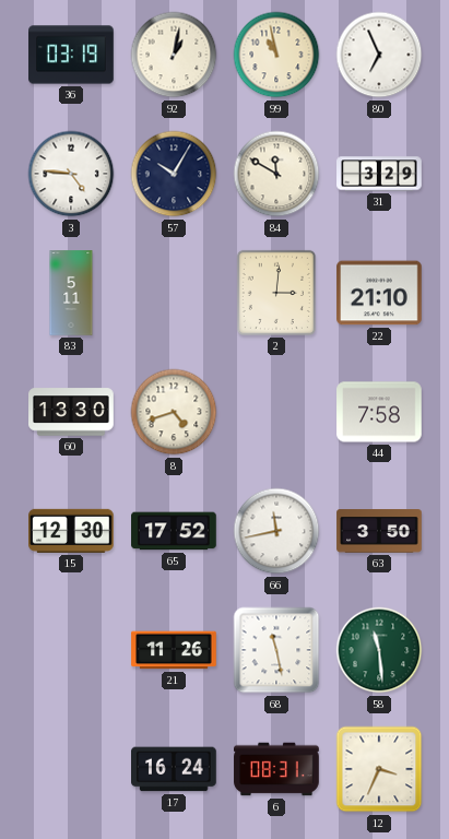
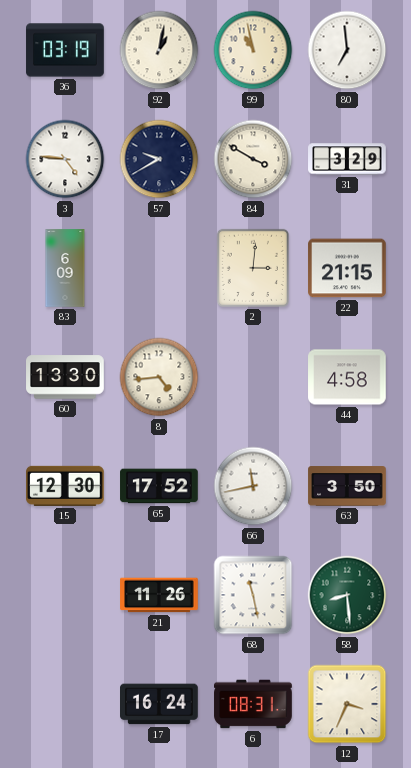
80: 6:56 -> 6:59
57: 10:05 -> 9:40
84: 11:50 -> 3:50
83: 5:11 -> 6:09
22: 21:10 -> 21:15
8: 4:42 -> 4:44
44: 7:58 -> 4:58
58: 11:29 -> 8:29
